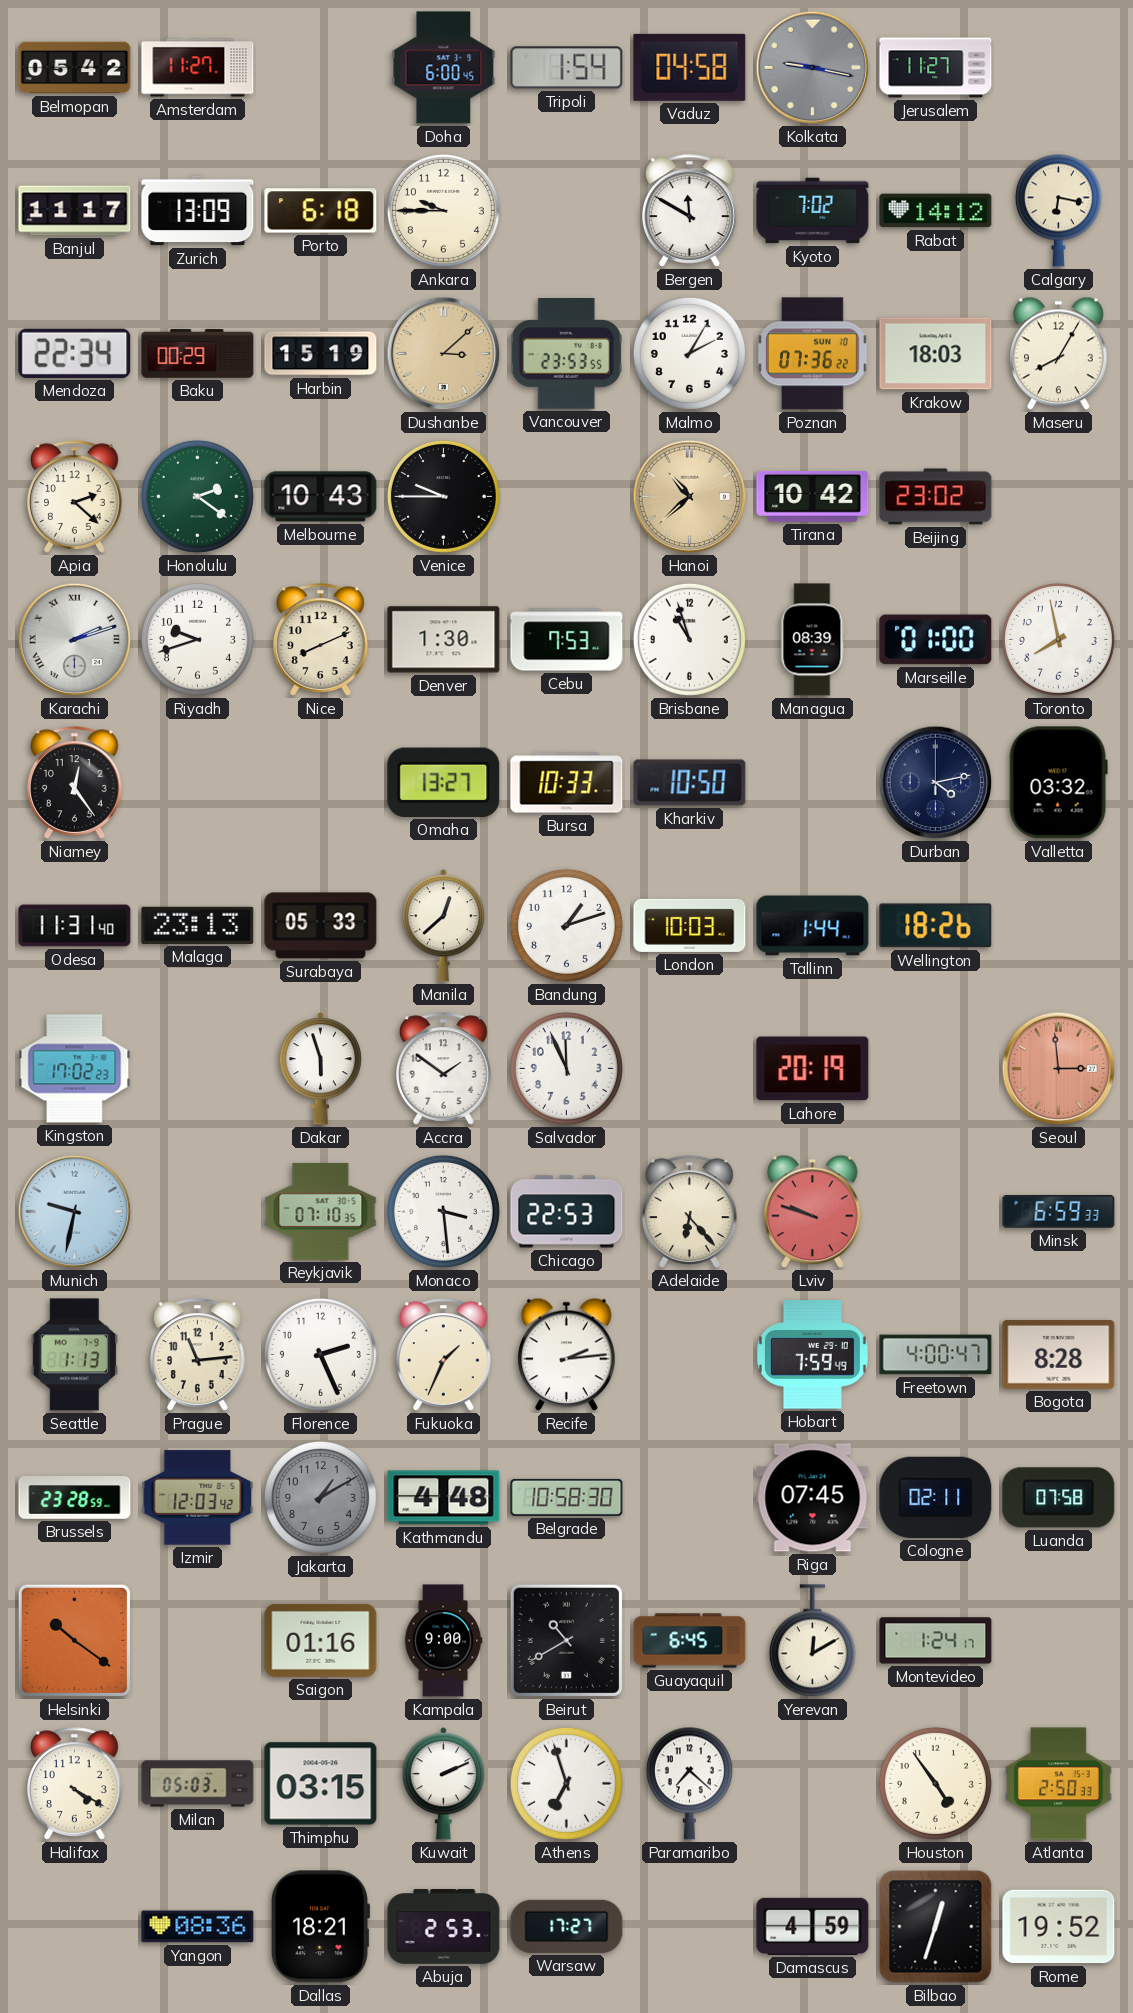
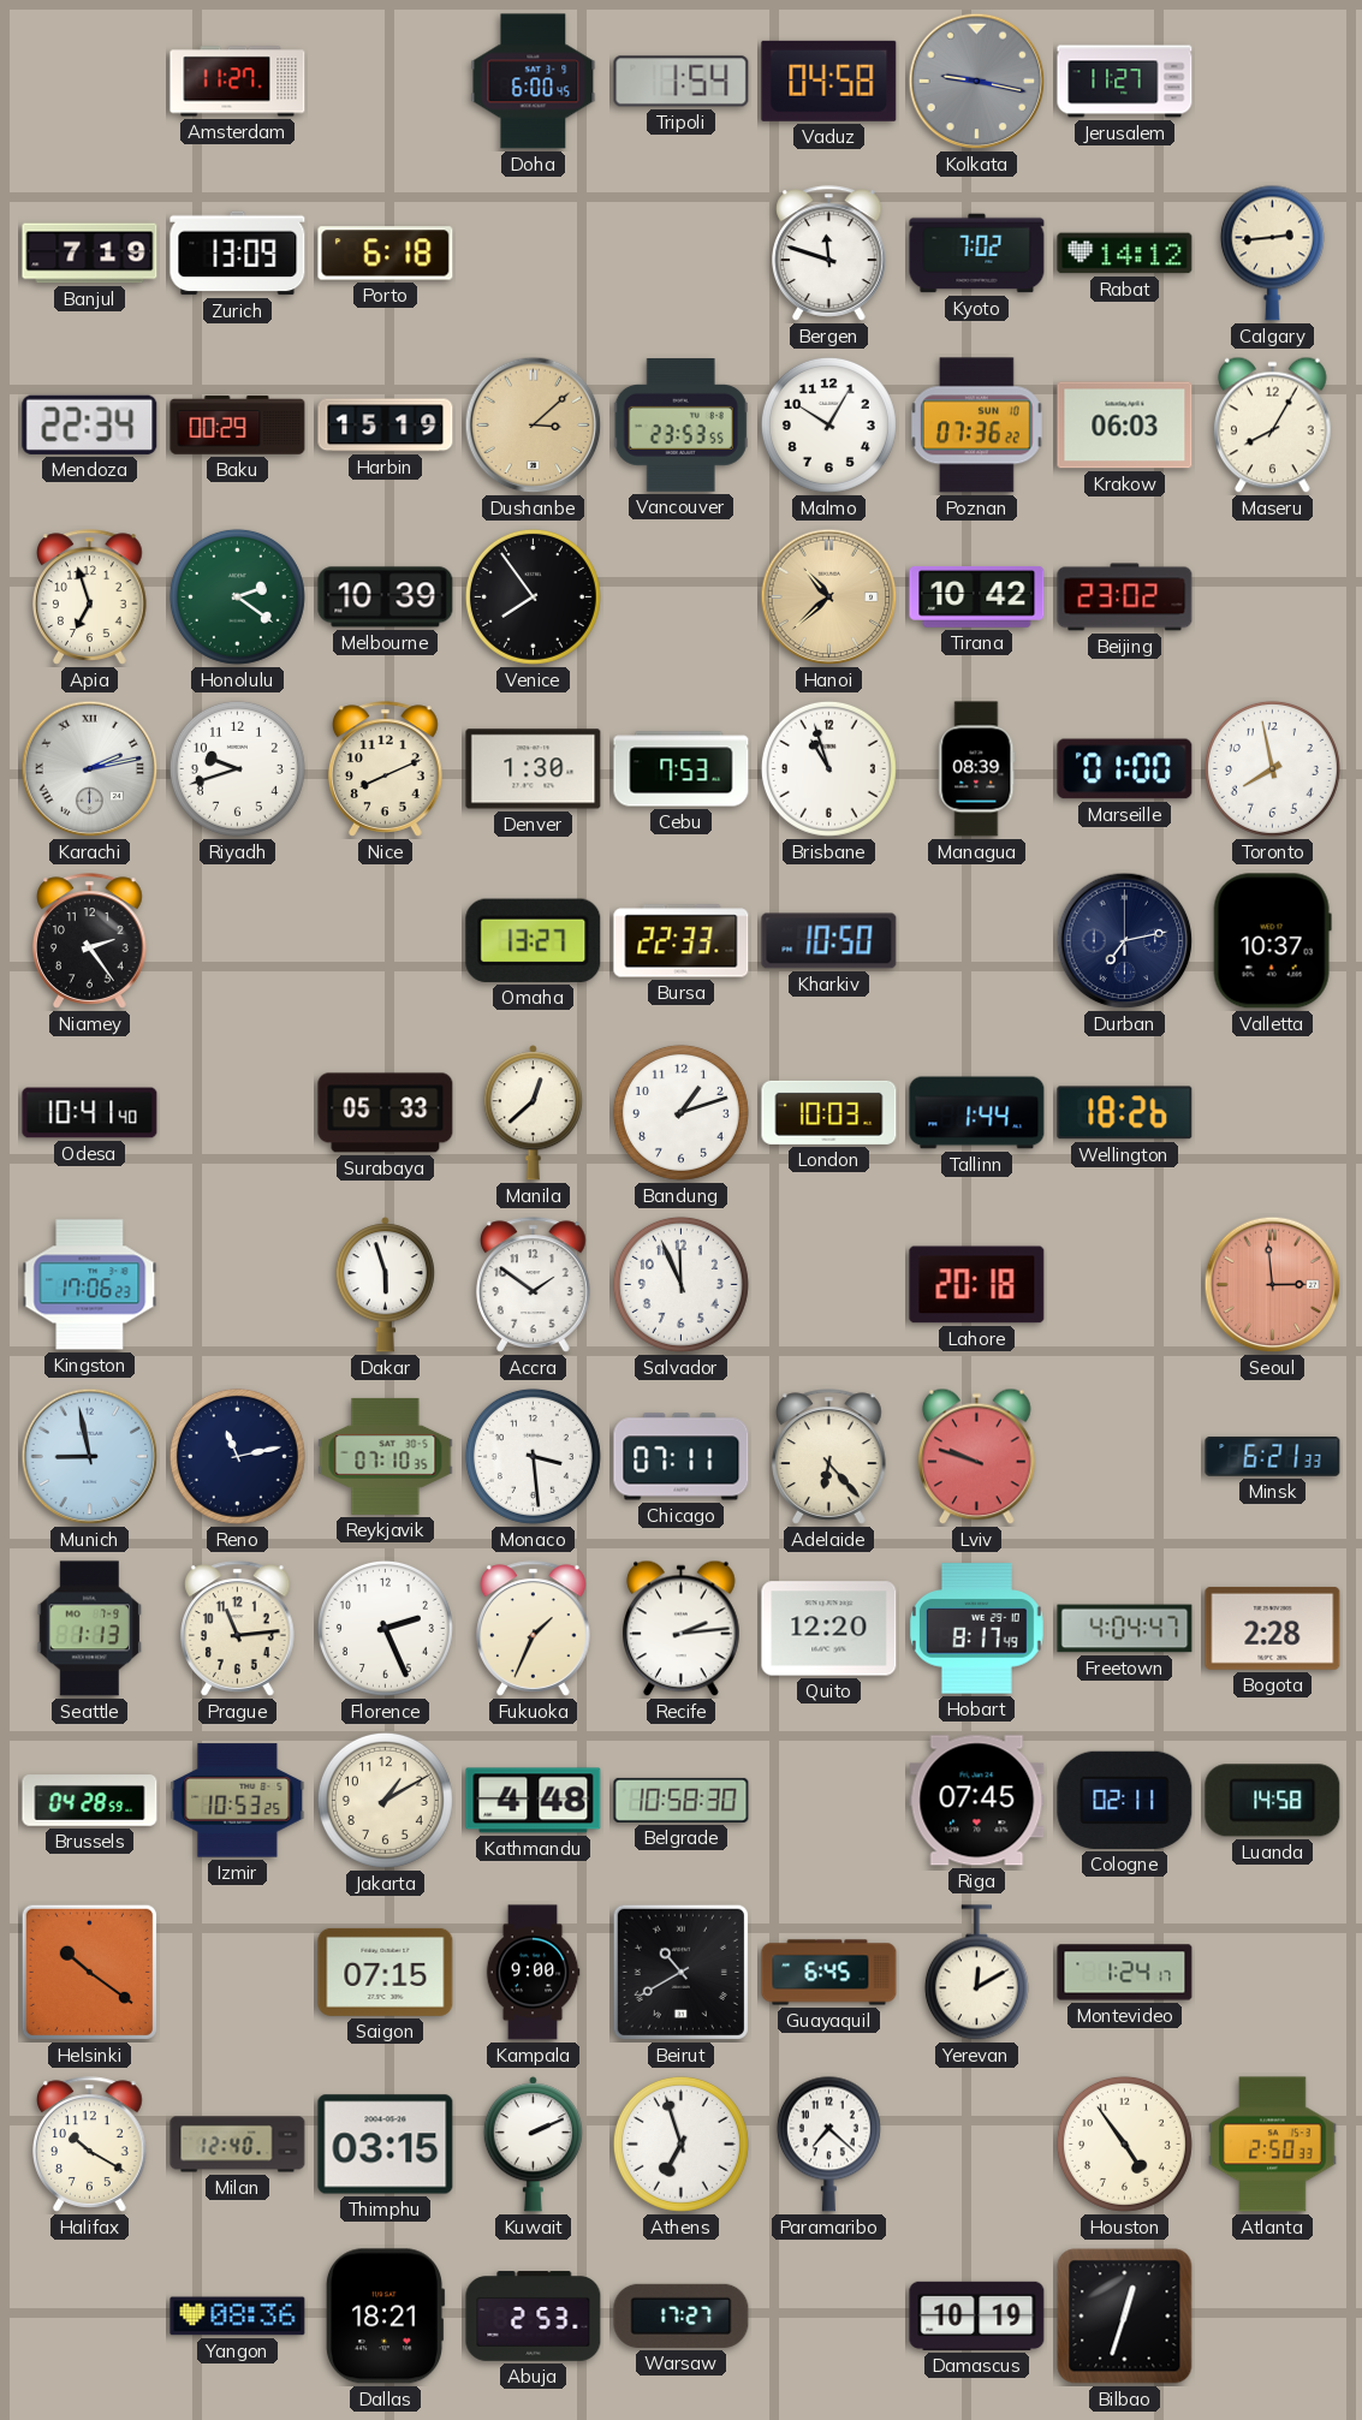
Belmopan: 05:42 -> none
Banjul: 11:17 -> 7:19
Ankara: 9:45 -> none
Bergen: 11:50 -> 11:48
Calgary: 6:17 -> 2:44
Malmo: 2:05 -> 10:05
Krakow: 18:03 -> 06:03
Apia: 2:22 -> 6:57
Melbourne: 10:43 -> 10:39
Venice: 9:45 -> 7:54
Karachi: 2:12 -> 2:13
Niamey: 12:24 -> 2:24
Bursa: 10:33 -> 22:33
Durban: 4:13 -> 7:13
Valletta: 03:32 -> 10:37
Odesa: 11:31 -> 10:41
Malaga: 23:13 -> none
Kingston: 17:02 -> 17:06
Lahore: 20:19 -> 20:18
Munich: 9:32 -> 8:58
Reno: none -> 11:13
Chicago: 22:53 -> 07:11
Minsk: 6:59 -> 6:21
Quito: none -> 12:20
Hobart: 7:59 -> 8:17
Freetown: 4:00 -> 4:04
Bogota: 8:28 -> 2:28
Brussels: 23:28 -> 04:28
Izmir: 12:03 -> 10:53
Jakarta dial: grey -> cream
Luanda: 07:58 -> 14:58
Saigon: 01:16 -> 07:15
Halifax: 4:20 -> 10:20
Milan: 05:03 -> 12:40
Damascus: 4:59 -> 10:19
Rome: 19:52 -> none
